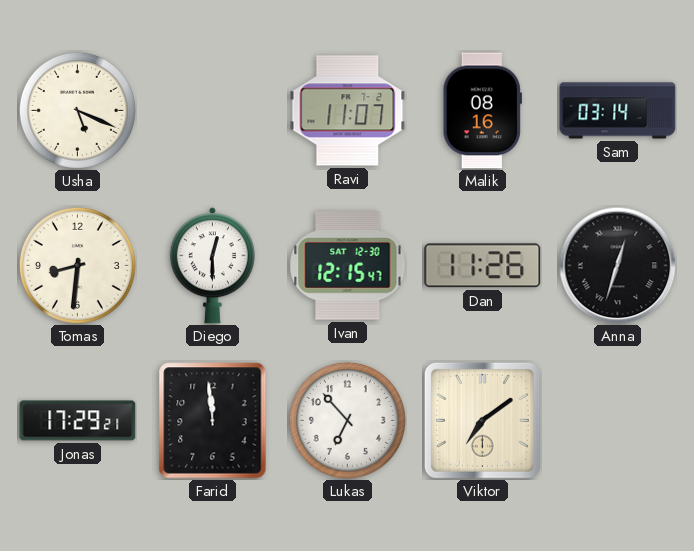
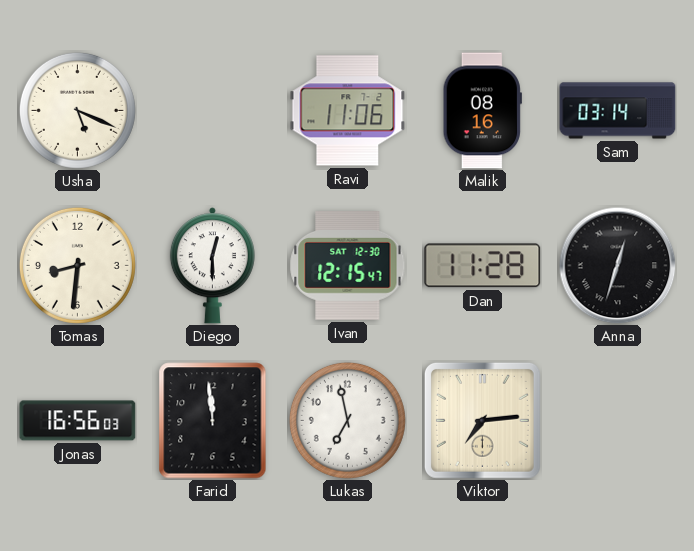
Ravi: 11:07 -> 11:06
Dan: 11:26 -> 11:28
Jonas: 17:29 -> 16:56
Lukas: 6:53 -> 6:58
Viktor: 7:09 -> 7:14
